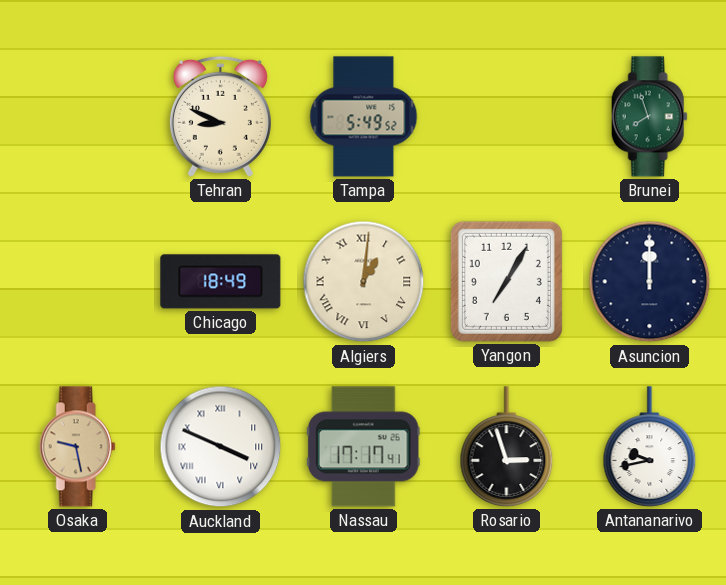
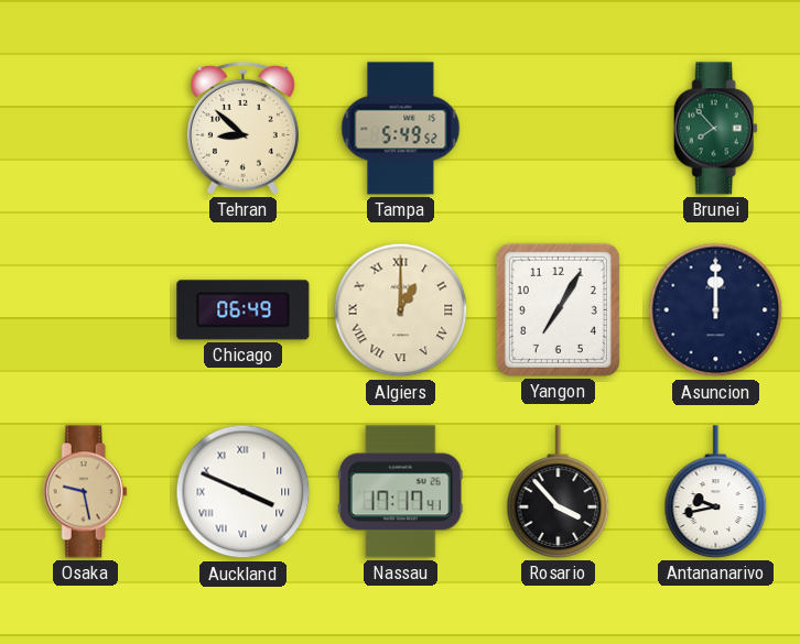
Tehran: 8:49 -> 8:52
Brunei: 7:57 -> 7:53
Chicago: 18:49 -> 06:49
Algiers: 1:01 -> 1:00
Rosario: 2:57 -> 3:53
